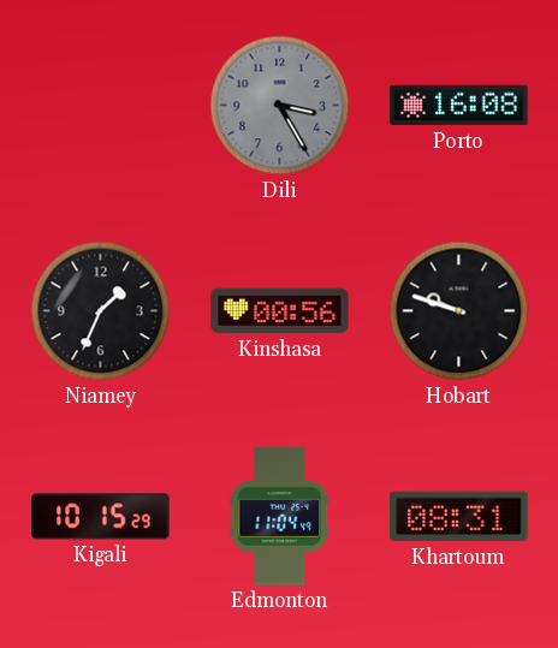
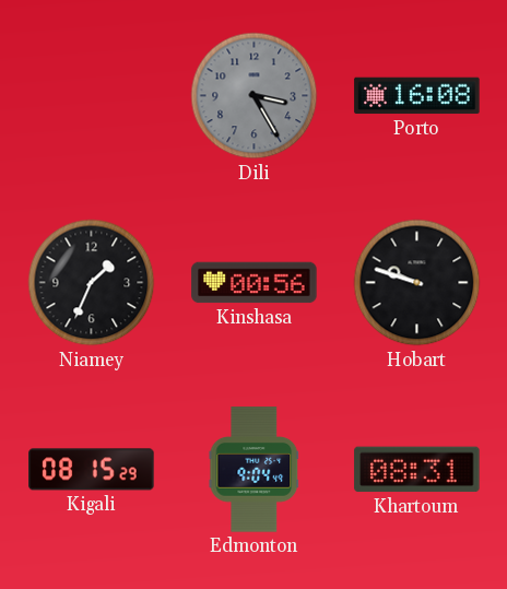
Kigali: 10:15 -> 08:15
Edmonton: 11:04 -> 9:04
